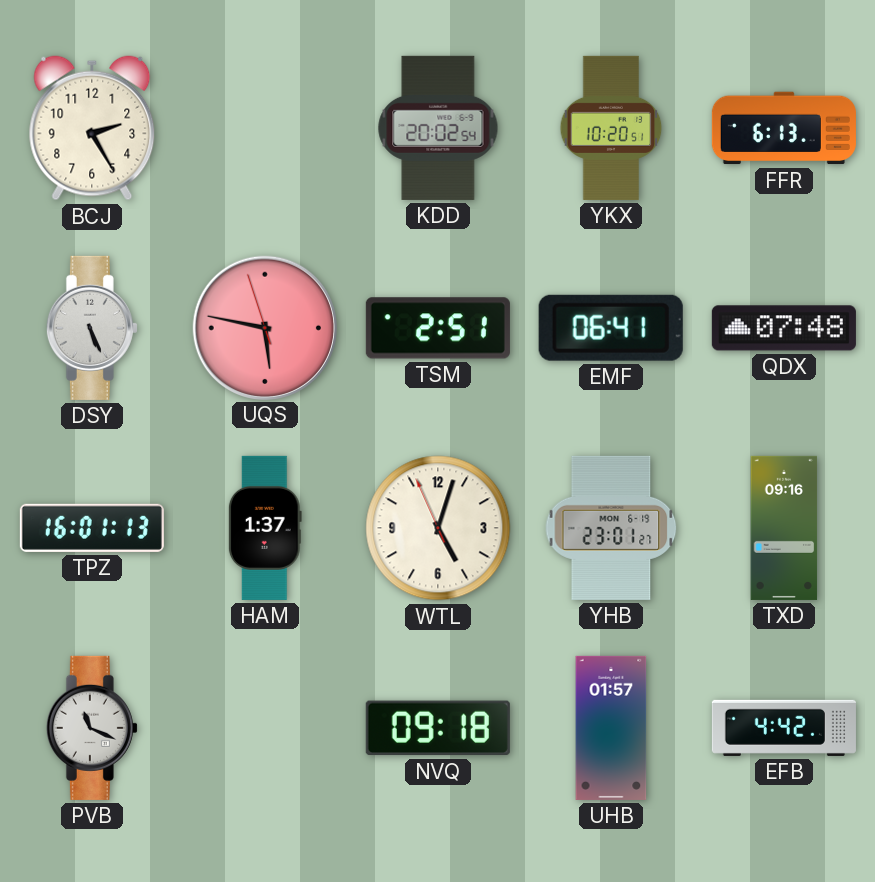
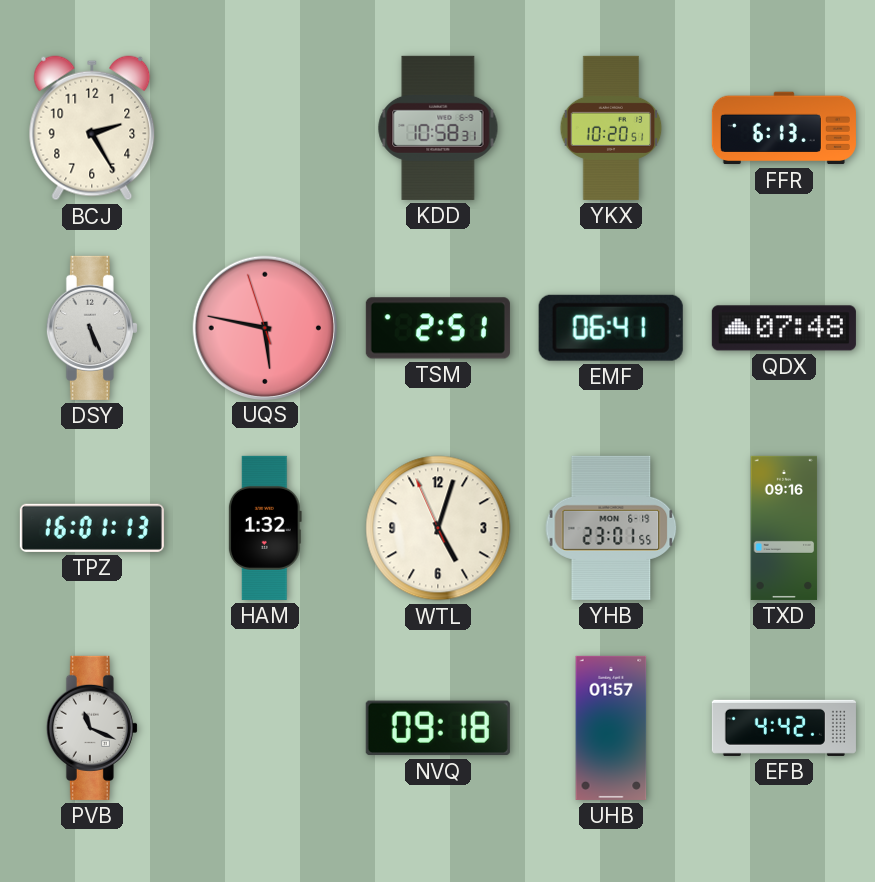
KDD: 20:02 -> 10:58
HAM: 1:37 -> 1:32
YHB: 23:01:27 -> 23:01:55
